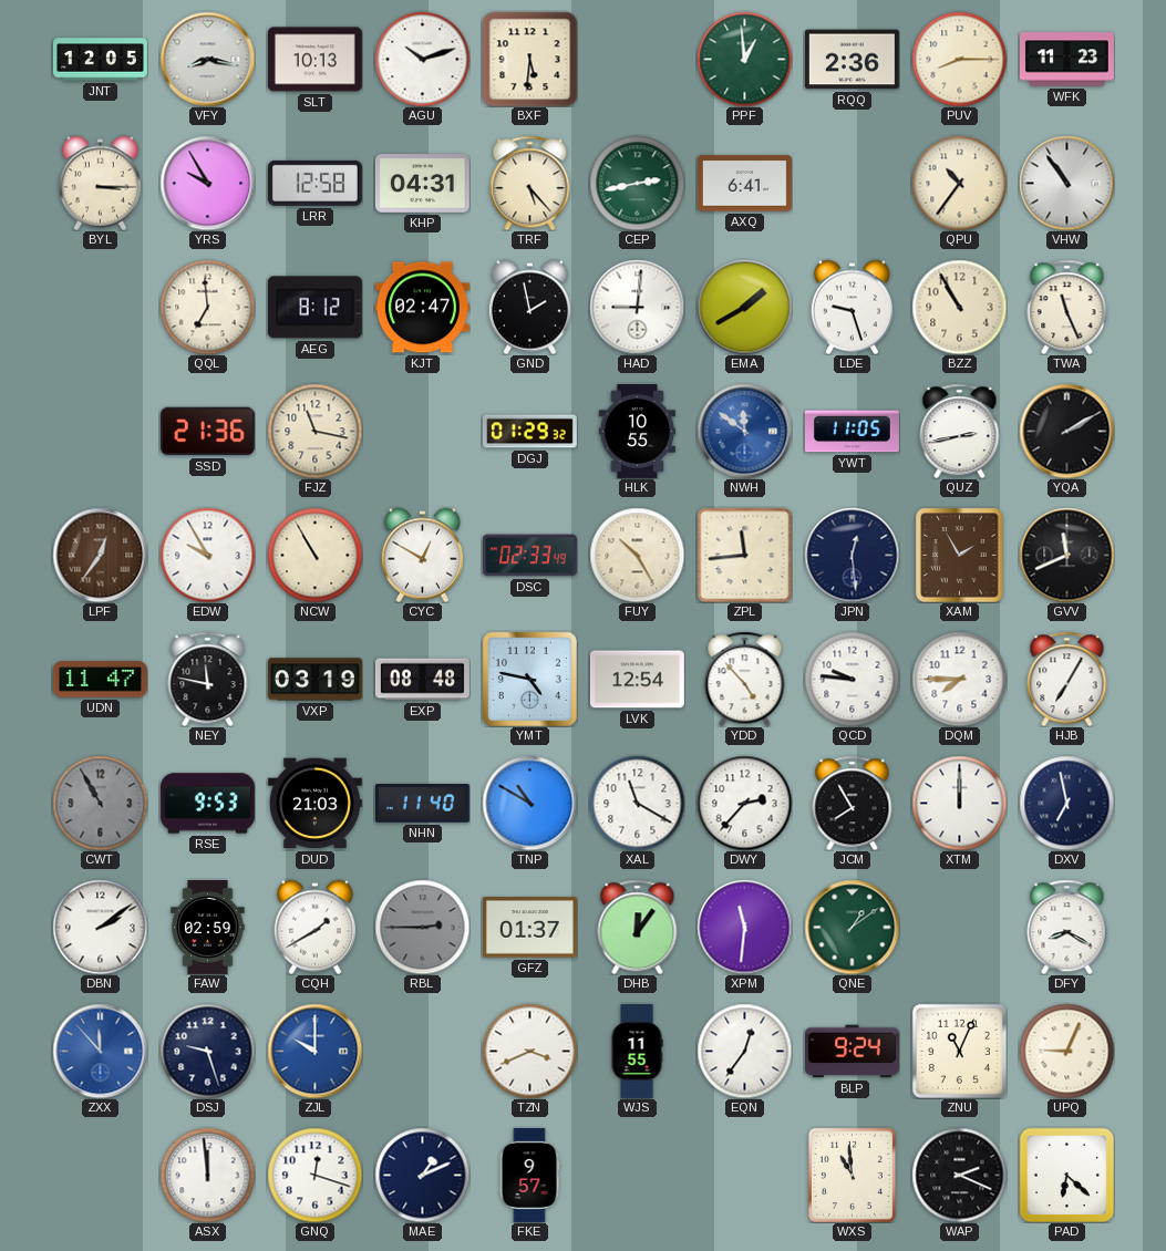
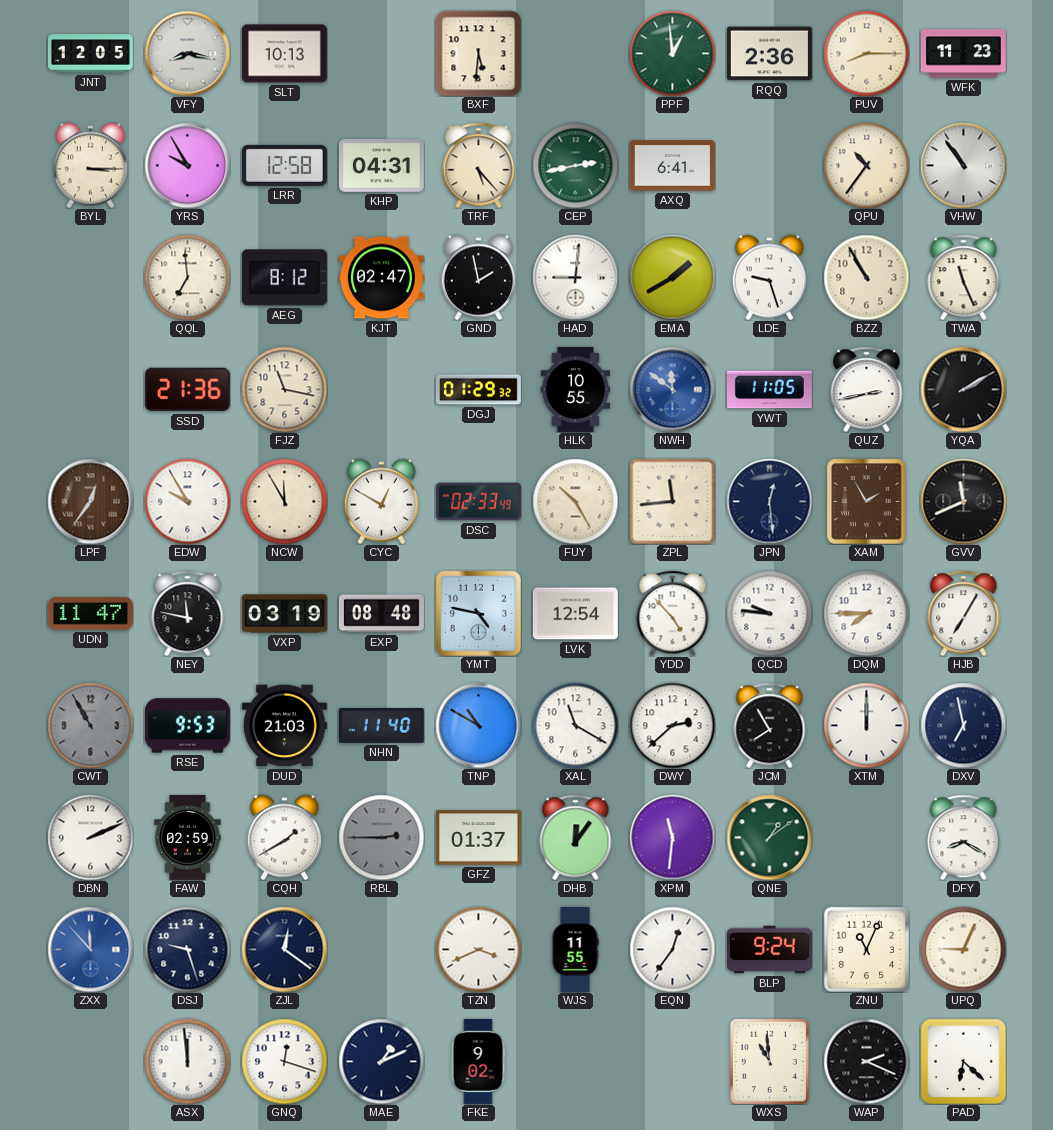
AGU: 10:12 -> none
NCW: 10:55 -> 11:55
DWY: 2:37 -> 2:38
DBN: 2:09 -> 2:11
ZJL: 10:00 -> 12:21
ZJL dial: blue -> navy
FKE: 9:57 -> 9:02
